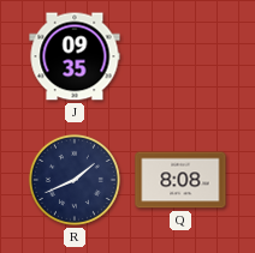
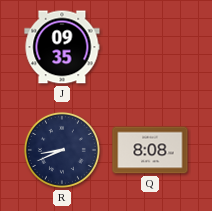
R: 1:41 -> 8:41
